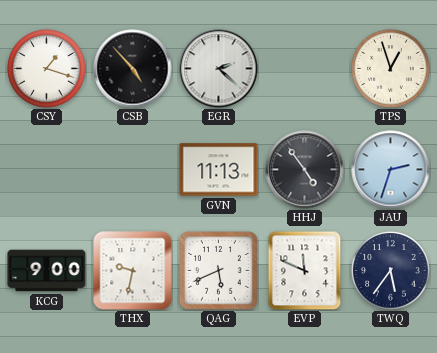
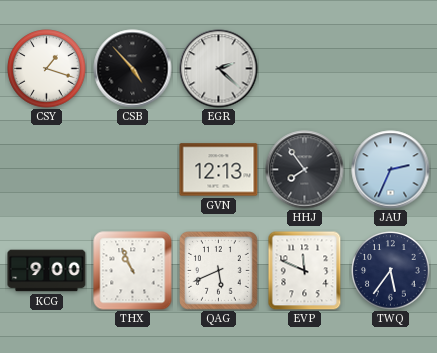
TPS: 12:57 -> none
GVN: 11:13 -> 12:13
HHJ: 4:54 -> 7:54
JAU: 2:33 -> 2:34
THX: 9:32 -> 10:56
